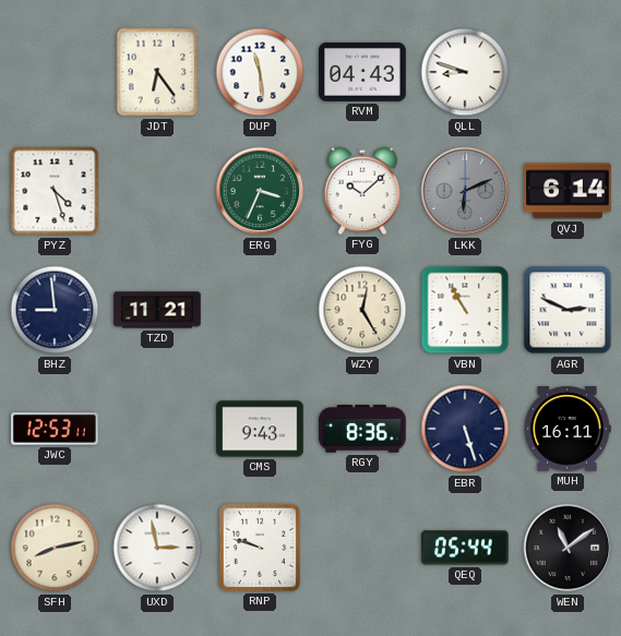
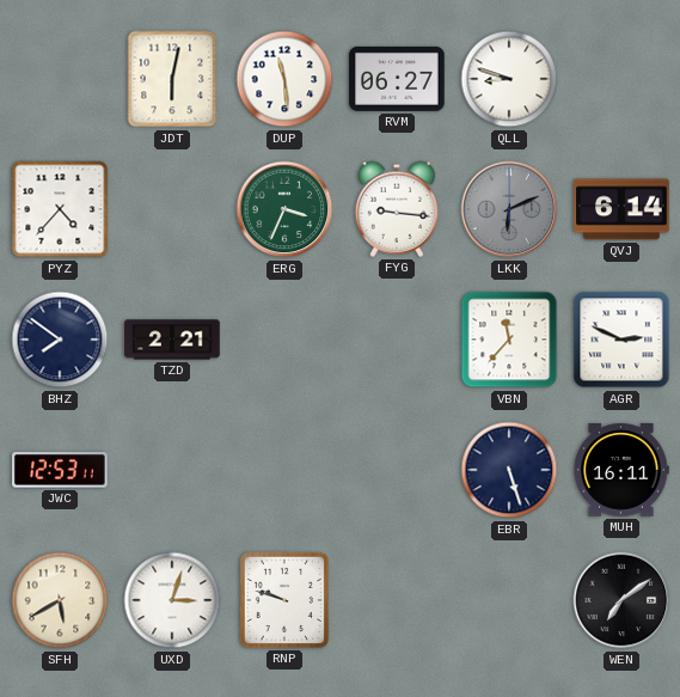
JDT: 6:24 -> 6:02
RVM: 04:43 -> 06:27
PYZ: 4:27 -> 4:37
FYG: 10:08 -> 9:16
BHZ: 8:59 -> 7:51
TZD: 11:21 -> 2:21
WZY: 12:25 -> none
VBN: 10:55 -> 11:37
CMS: 9:43 -> none
RGY: 8:36 -> none
SFH: 8:13 -> 5:40
UXD: 2:58 -> 3:03
QEQ: 05:44 -> none
WEN: 11:09 -> 7:09
